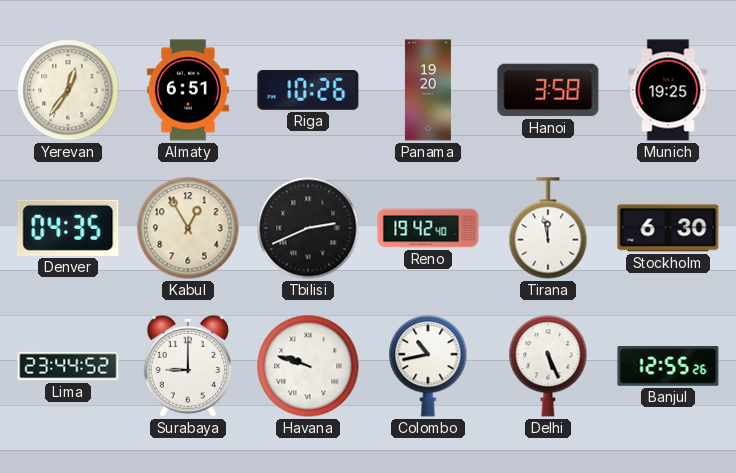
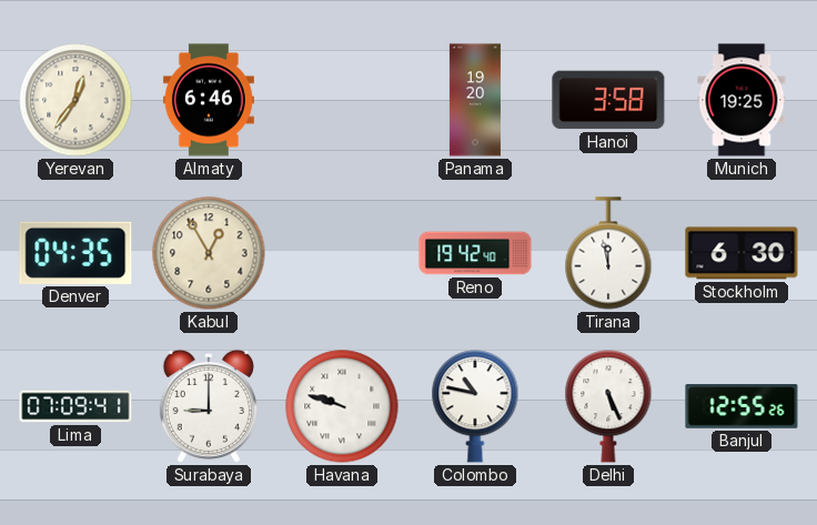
Almaty: 6:51 -> 6:46
Riga: 10:26 -> none
Tbilisi: 2:41 -> none
Lima: 23:44 -> 07:09
Colombo: 10:43 -> 10:47
